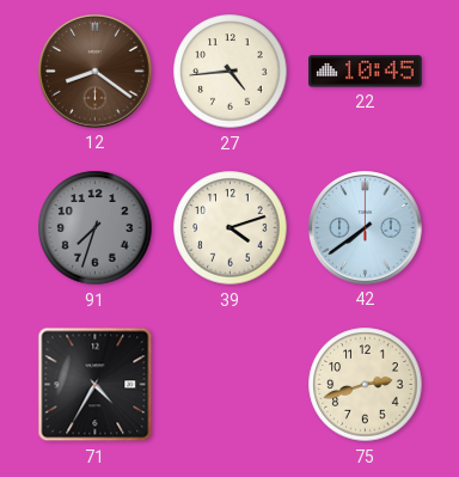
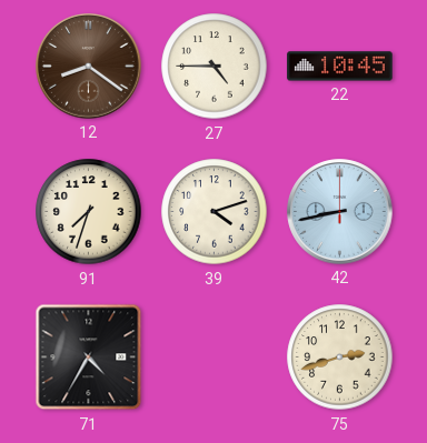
27: 4:44 -> 4:45
91 dial: grey -> cream
42: 7:39 -> 8:43
